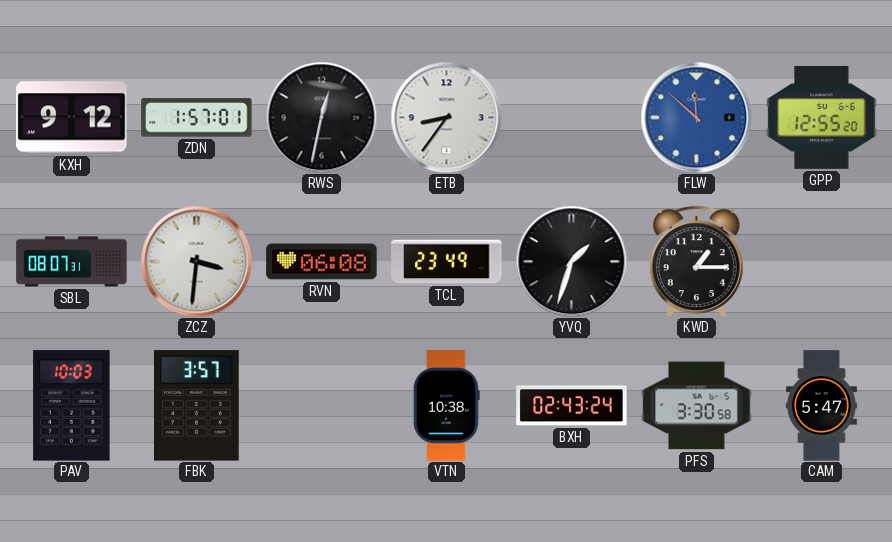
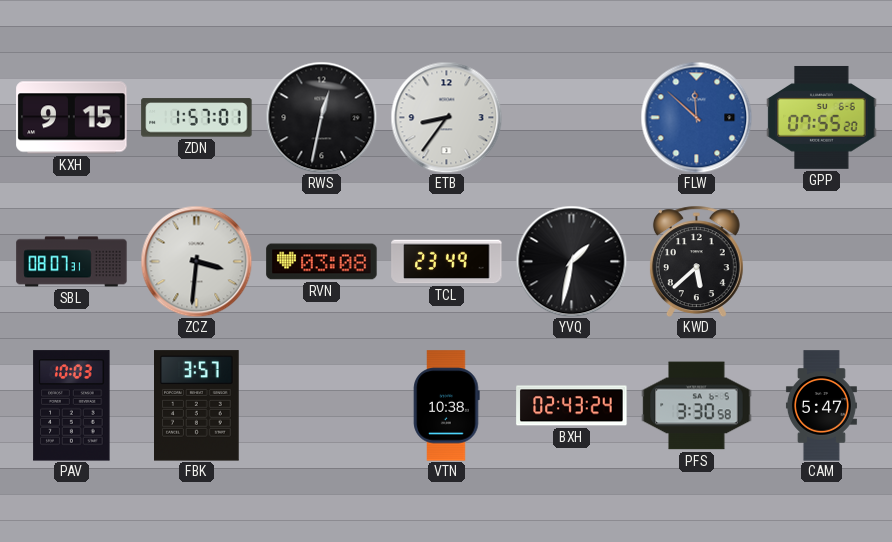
KXH: 9:12 -> 9:15
GPP: 12:55 -> 07:55
RVN: 06:08 -> 03:08
YVQ: 1:33 -> 1:32
KWD: 1:15 -> 5:38
